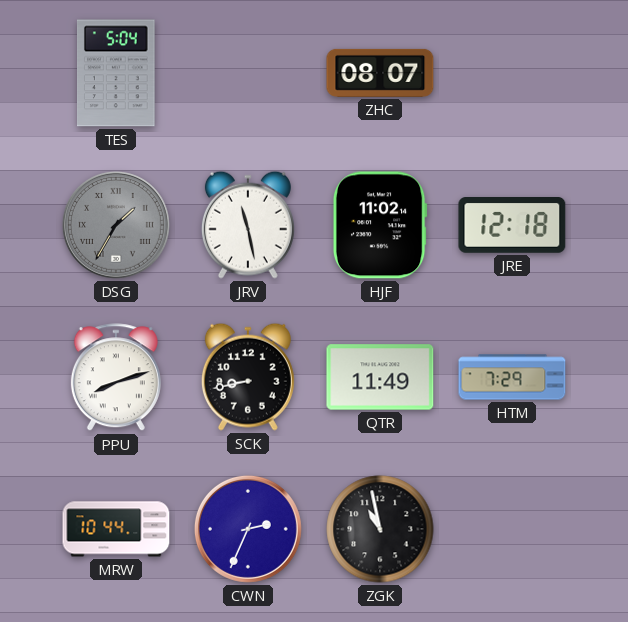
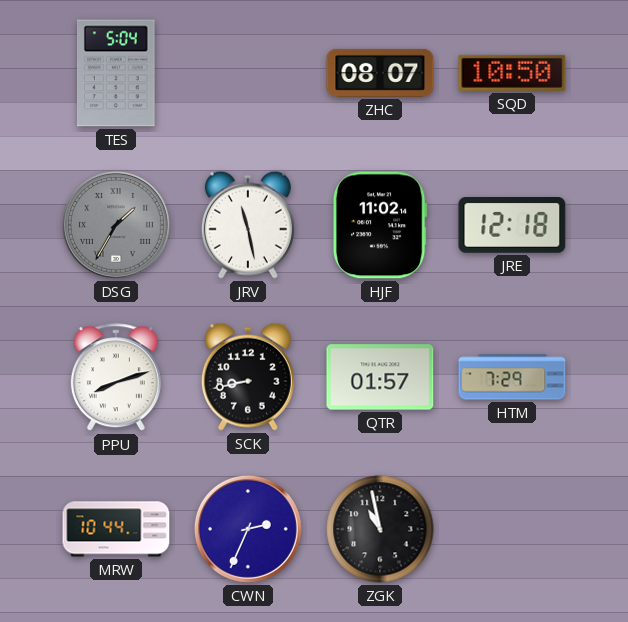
SQD: none -> 10:50
QTR: 11:49 -> 01:57
